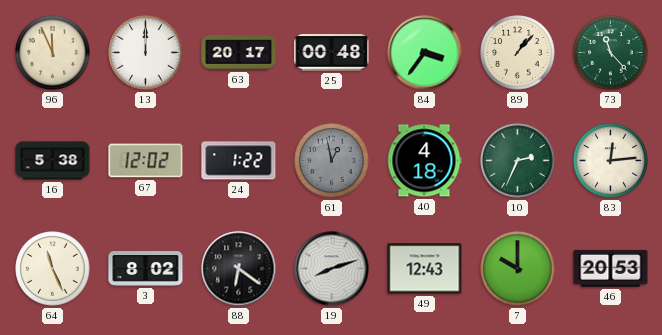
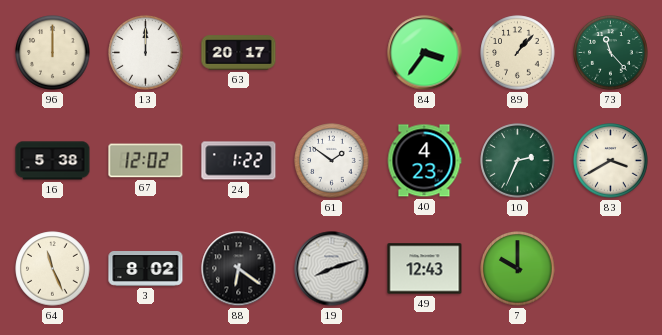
96: 11:56 -> 12:00
25: 00:48 -> none
61: 12:58 -> 1:51
61 dial: grey -> white
40: 4:18 -> 4:23
83: 12:14 -> 3:40
46: 20:53 -> none
